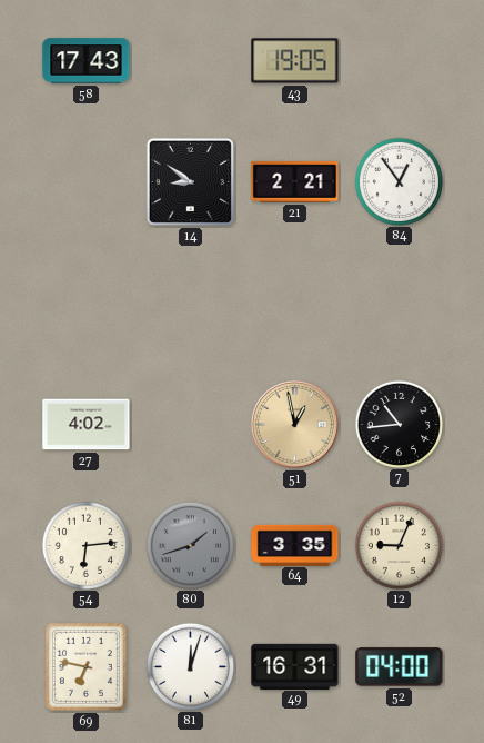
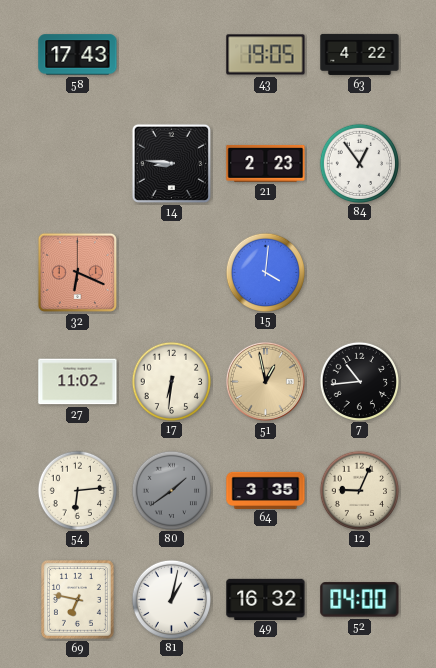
63: none -> 4:22
14: 8:51 -> 8:46
21: 2:21 -> 2:23
32: none -> 6:19
15: none -> 4:01
27: 4:02 -> 11:02
17: none -> 6:31
80: 1:42 -> 1:39
81: 12:03 -> 1:02
49: 16:31 -> 16:32
